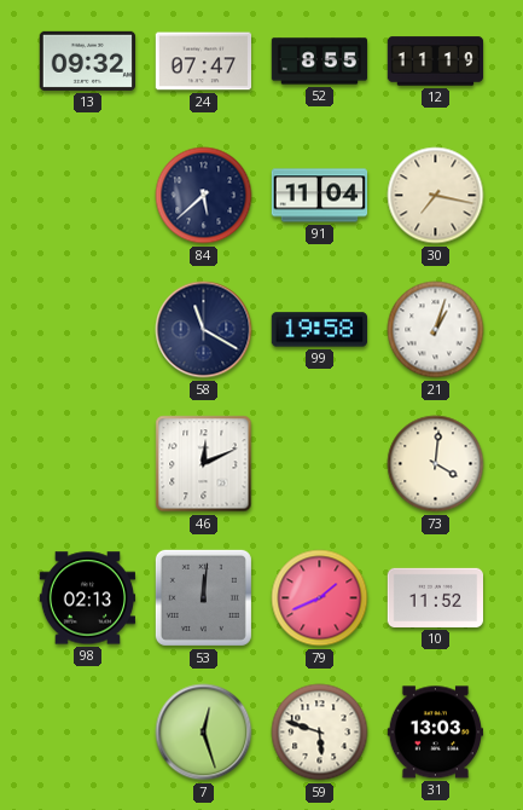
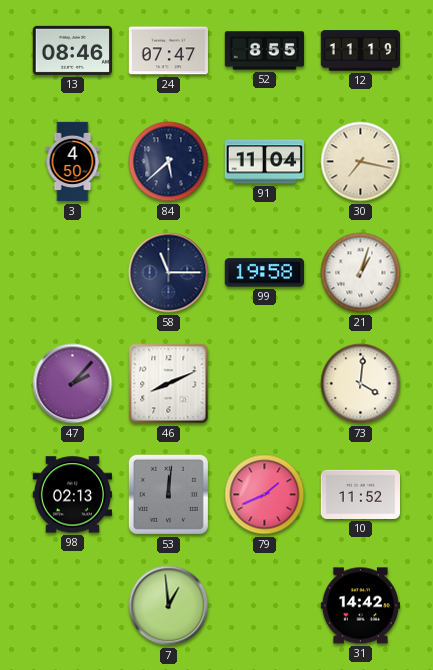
13: 09:32 -> 08:46
3: none -> 4:50
58: 11:20 -> 11:15
47: none -> 2:07
46: 12:11 -> 8:11
7: 12:27 -> 12:59
59: 5:48 -> none
31: 13:03 -> 14:42
